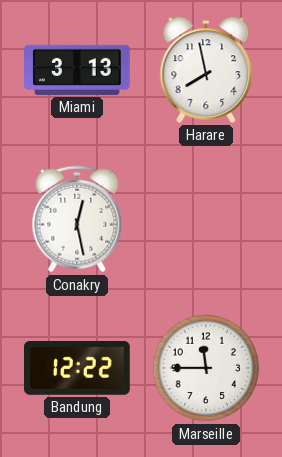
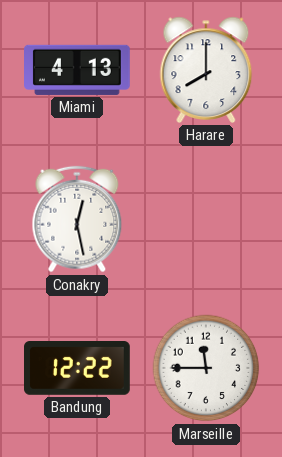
Miami: 3:13 -> 4:13
Harare: 7:58 -> 8:00
